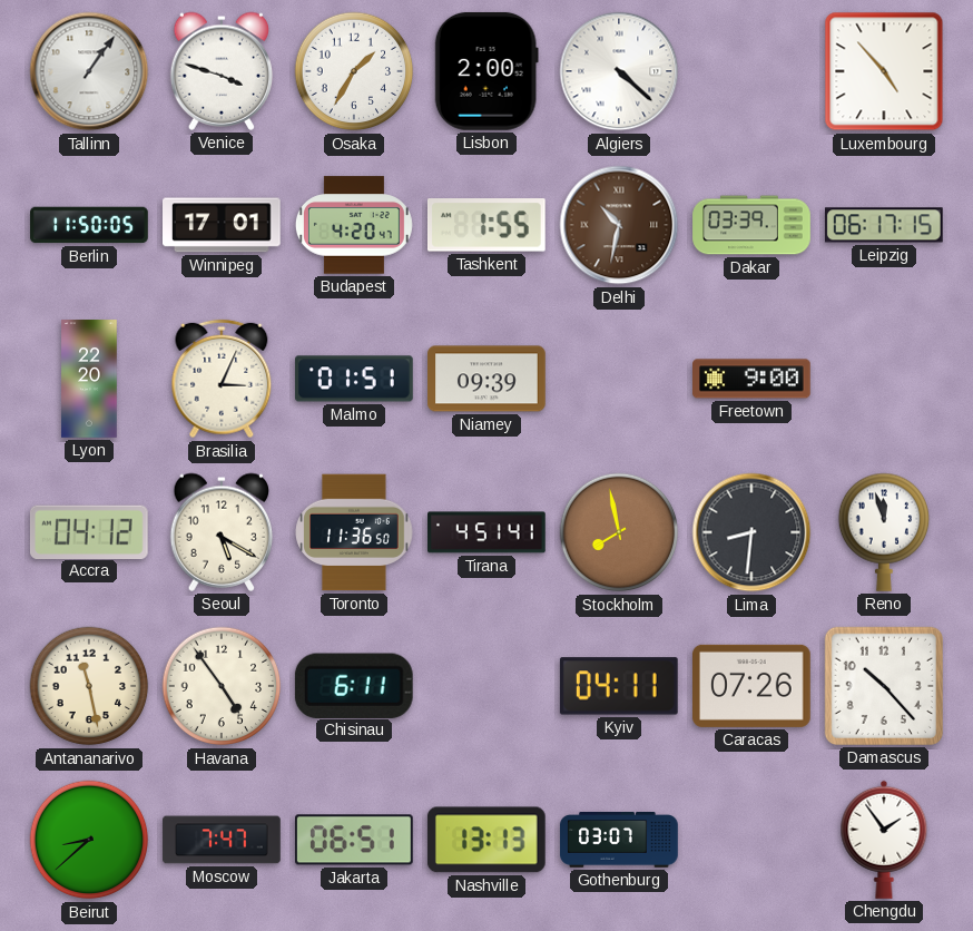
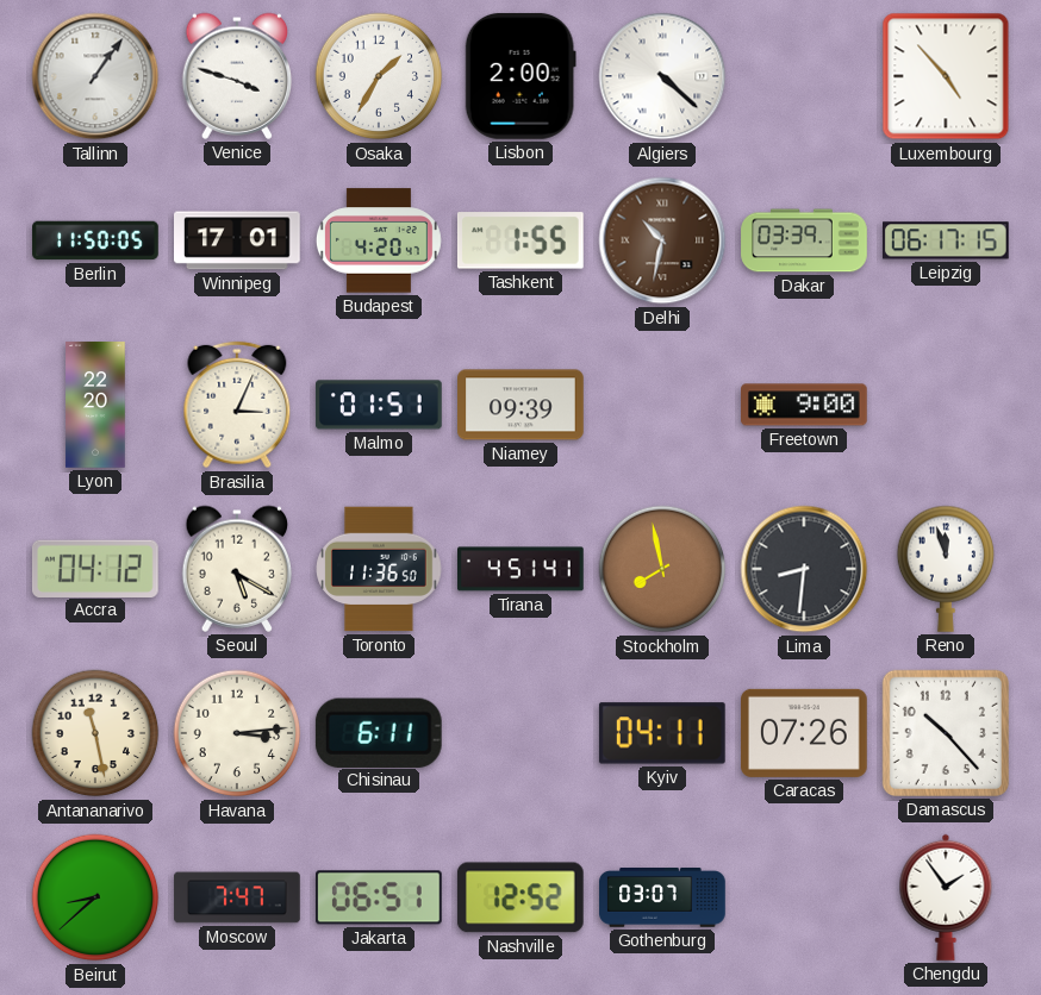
Havana: 4:54 -> 3:14
Nashville: 13:13 -> 12:52
